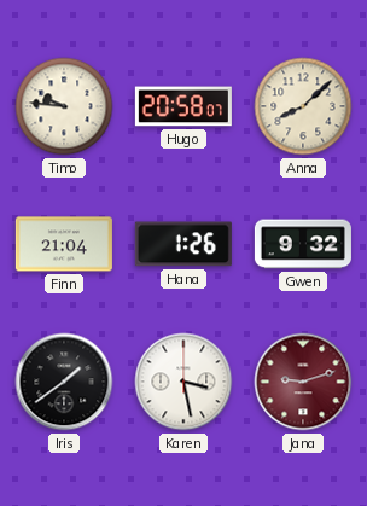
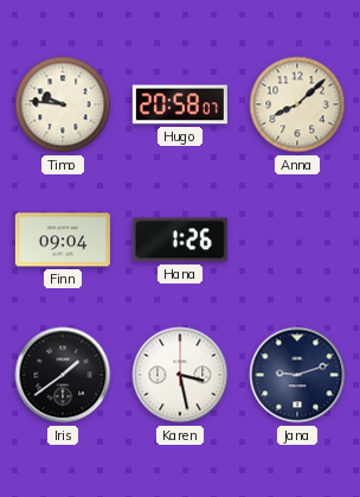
Finn: 21:04 -> 09:04
Gwen: 9:32 -> none
Jana dial: burgundy -> navy
